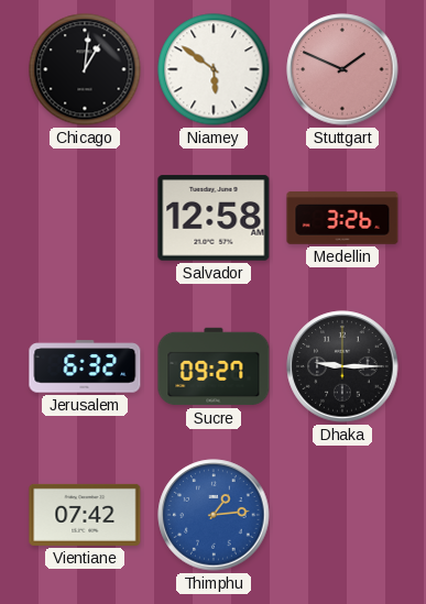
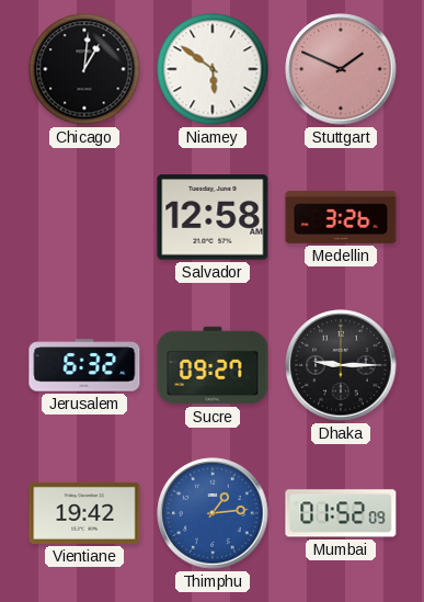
Vientiane: 07:42 -> 19:42
Mumbai: none -> 01:52
